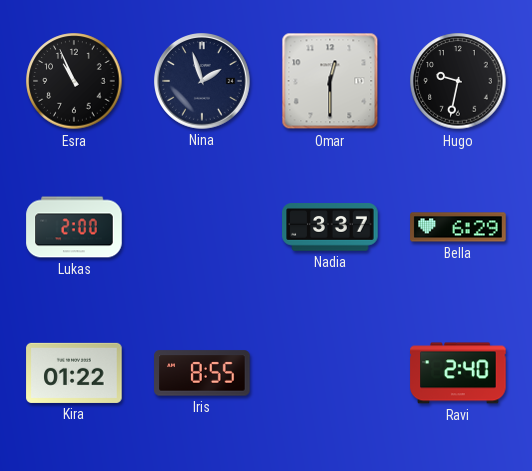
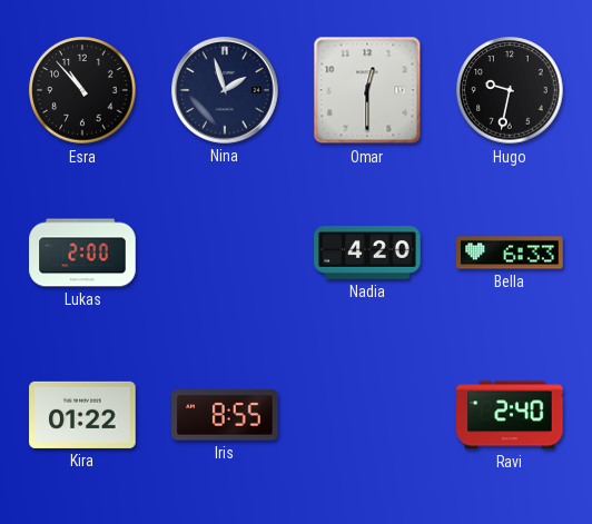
Esra: 10:56 -> 10:53
Nadia: 3:37 -> 4:20
Bella: 6:29 -> 6:33
